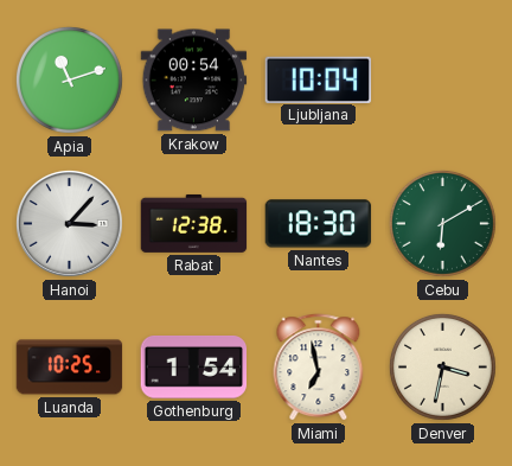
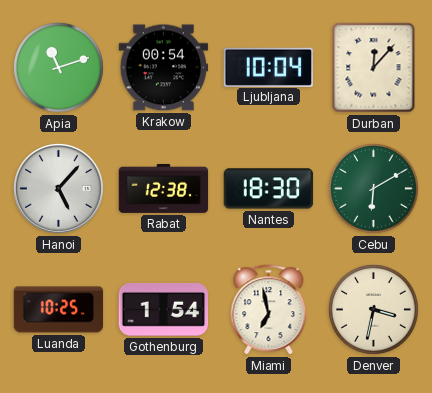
Durban: none -> 12:07
Hanoi: 3:07 -> 5:07
